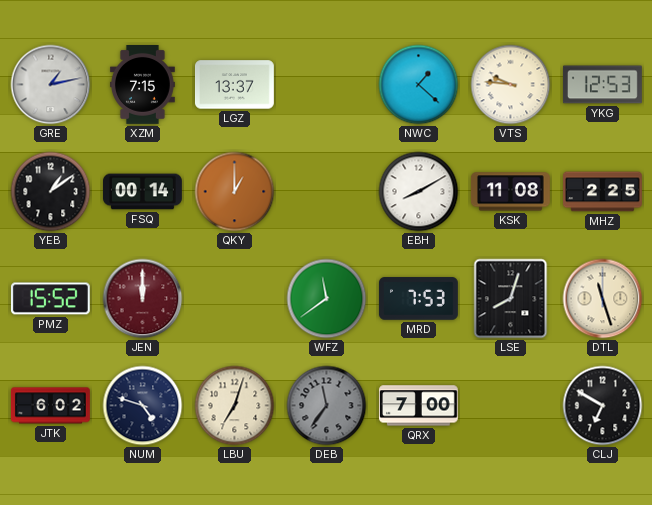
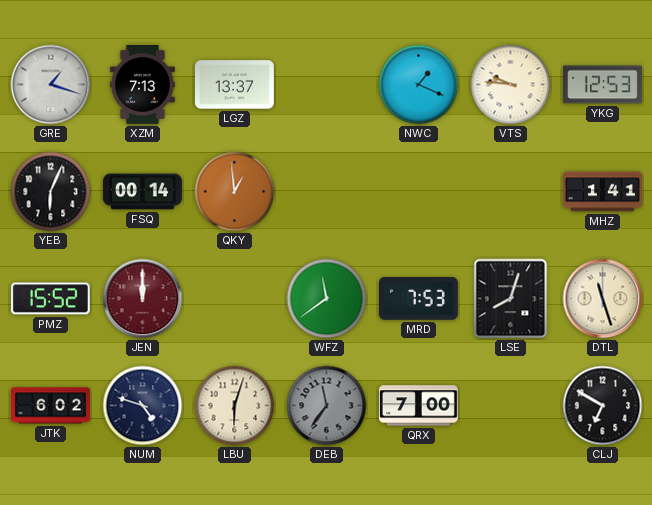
GRE: 1:13 -> 1:18
XZM: 7:15 -> 7:13
NWC: 1:22 -> 1:19
YEB: 1:09 -> 6:04
QKY: 1:00 -> 12:59
EBH: 8:10 -> none
KSK: 11:08 -> none
MHZ: 2:25 -> 1:41
LBU: 7:03 -> 6:03
